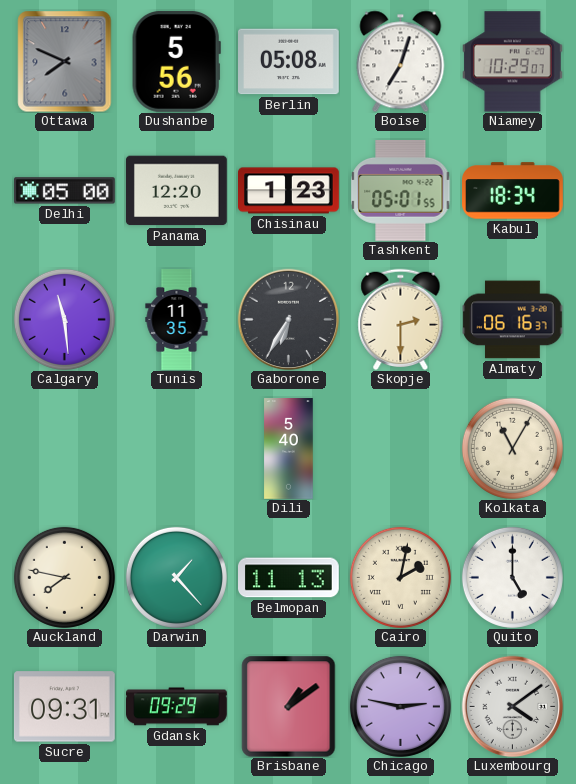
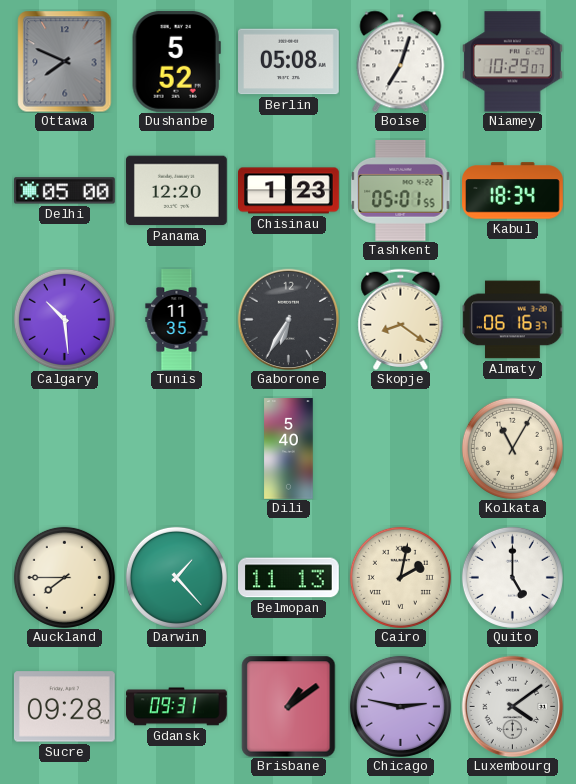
Dushanbe: 5:56 -> 5:52
Calgary: 11:29 -> 10:29
Skopje: 2:30 -> 8:21
Auckland: 7:47 -> 7:45
Sucre: 09:31 -> 09:28
Gdansk: 09:29 -> 09:31
